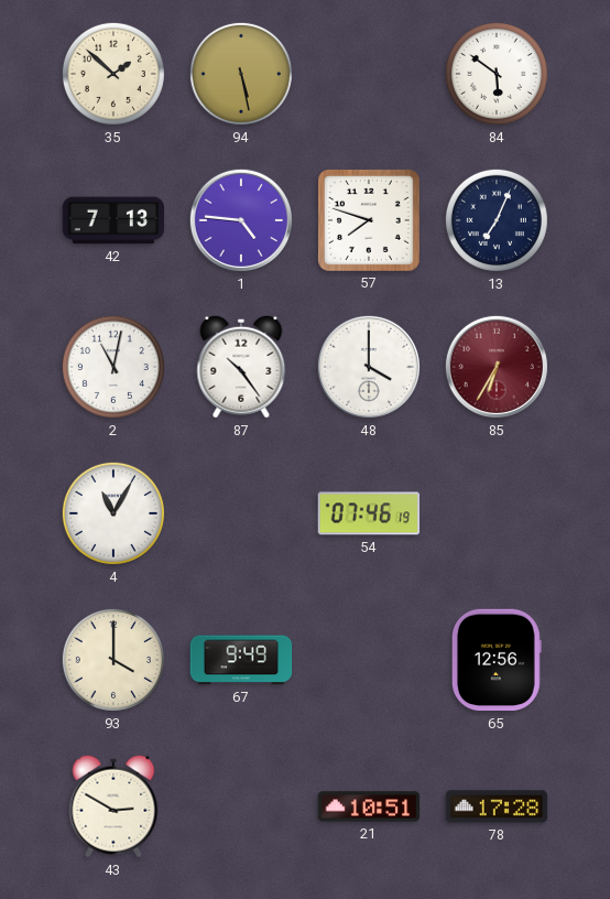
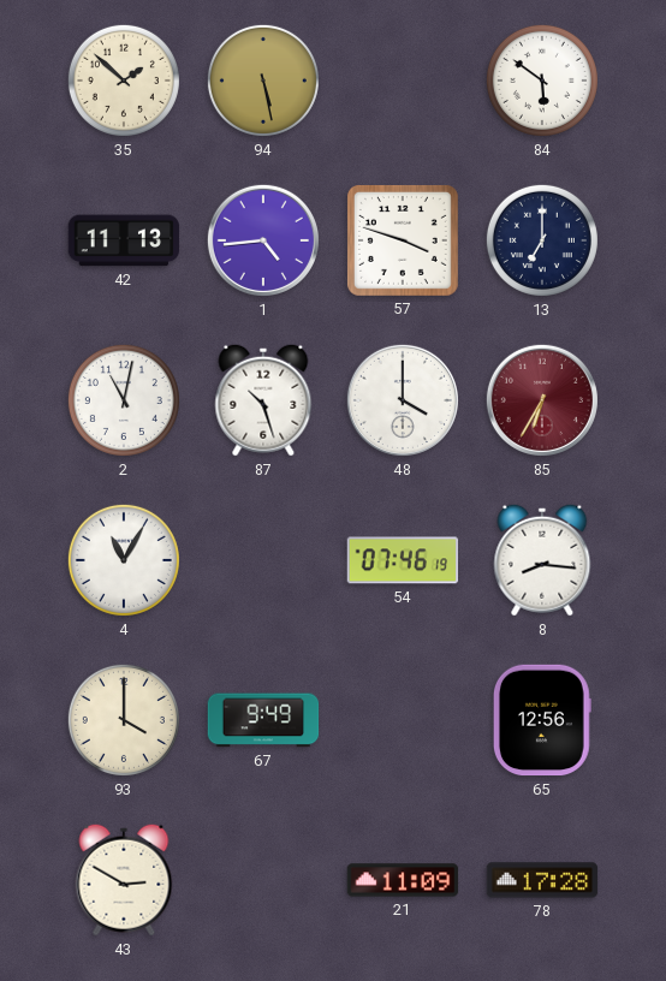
42: 7:13 -> 11:13
1: 4:46 -> 4:44
57: 7:48 -> 3:48
13: 7:04 -> 7:00
87: 10:24 -> 10:27
8: none -> 8:16
21: 10:51 -> 11:09
